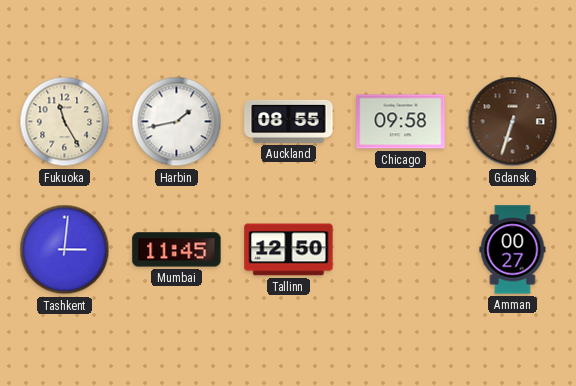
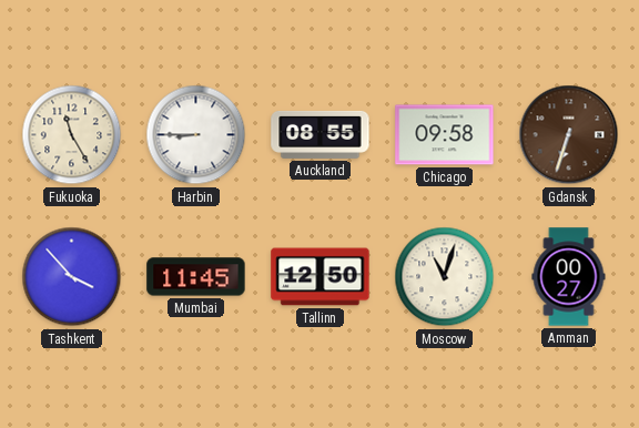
Harbin: 1:43 -> 8:45
Tashkent: 3:01 -> 3:53
Moscow: none -> 11:03
